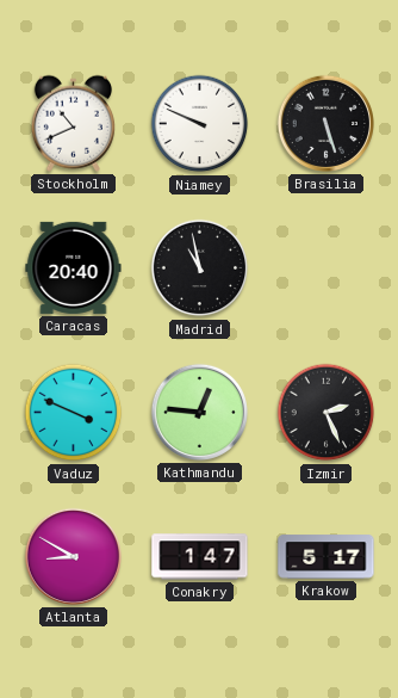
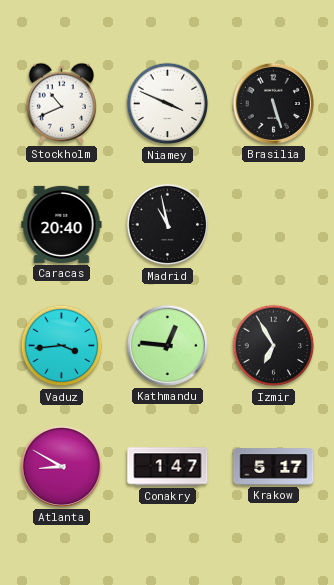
Niamey: 9:49 -> 3:49
Vaduz: 3:49 -> 3:44
Izmir: 2:26 -> 6:55
